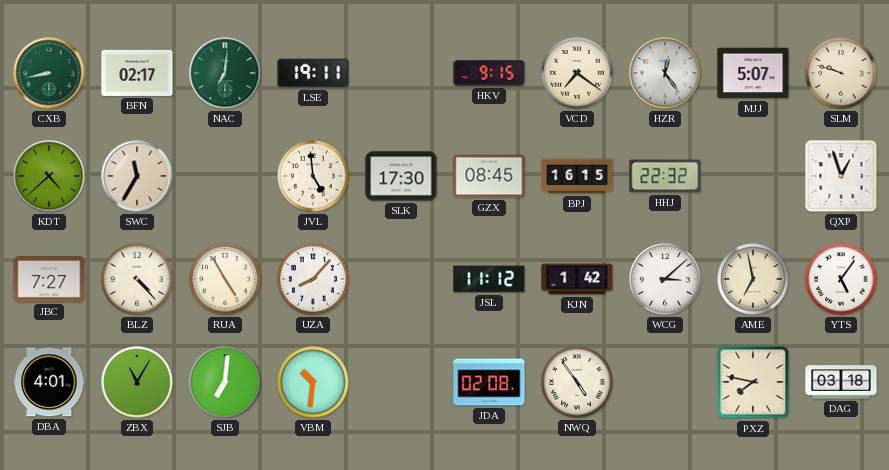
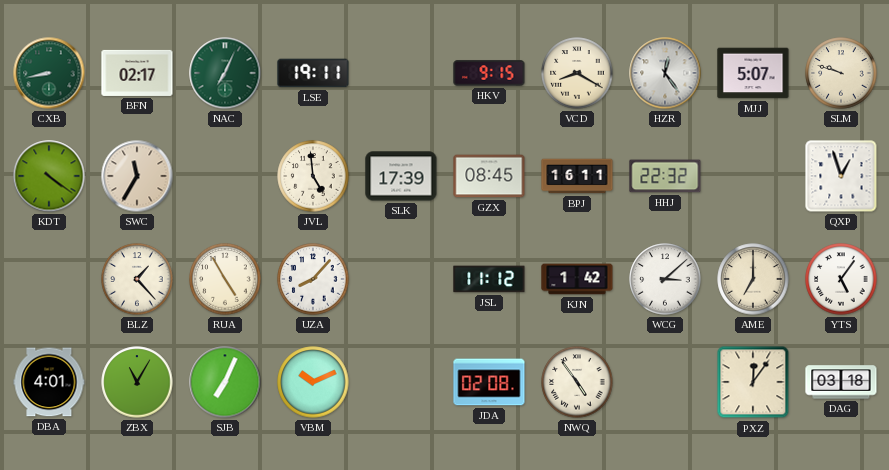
NAC: 7:01 -> 7:04
VCD: 7:21 -> 8:20
KDT: 4:38 -> 4:21
SLK: 17:30 -> 17:39
BPJ: 16:15 -> 16:11
JBC: 7:27 -> none
BLZ: 4:23 -> 1:23
AME: 6:58 -> 7:00
SJB: 7:01 -> 7:04
VBM: 10:31 -> 10:11
PXZ: 7:47 -> 12:06
